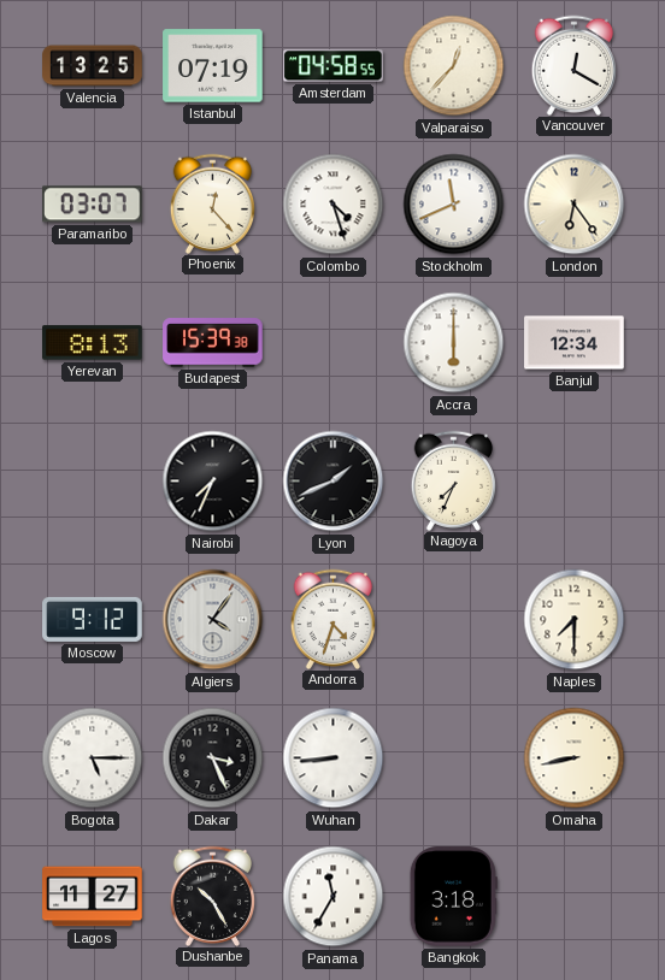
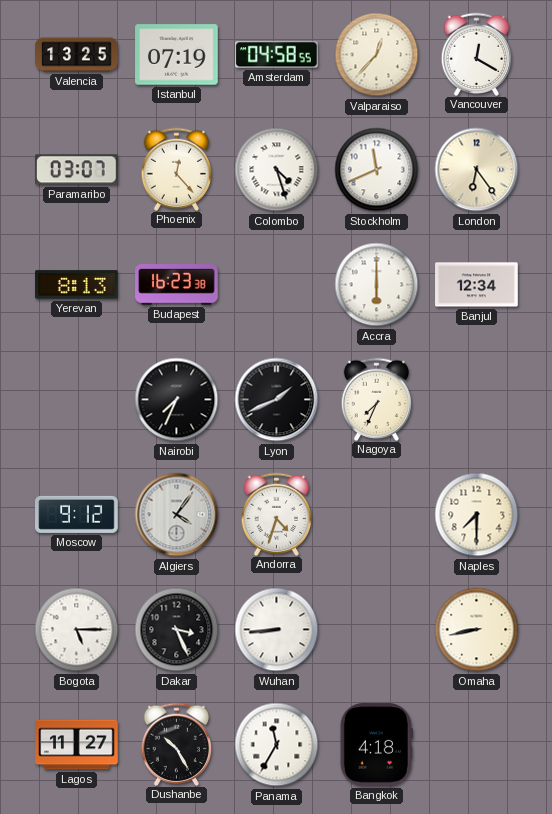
Budapest: 15:39 -> 16:23
Bangkok: 3:18 -> 4:18
